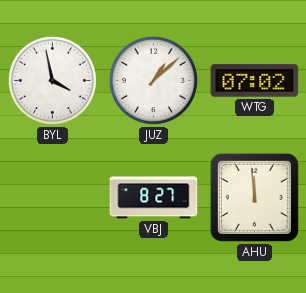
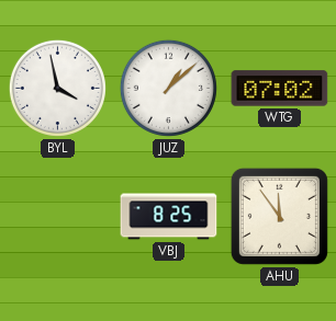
VBJ: 8:27 -> 8:25
AHU: 11:59 -> 11:54
